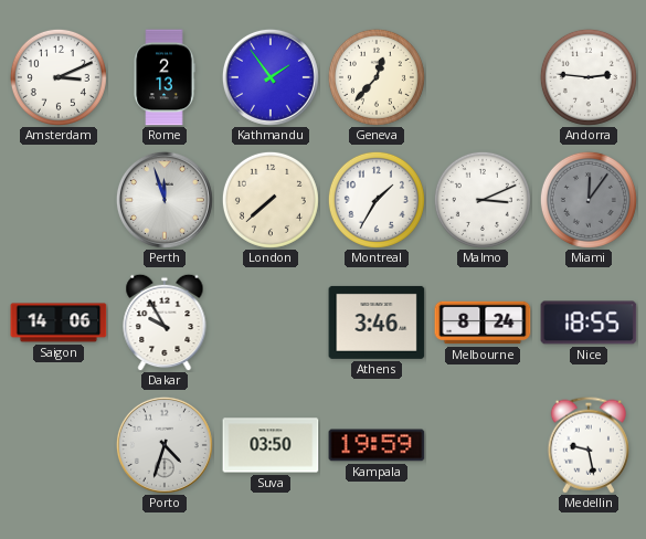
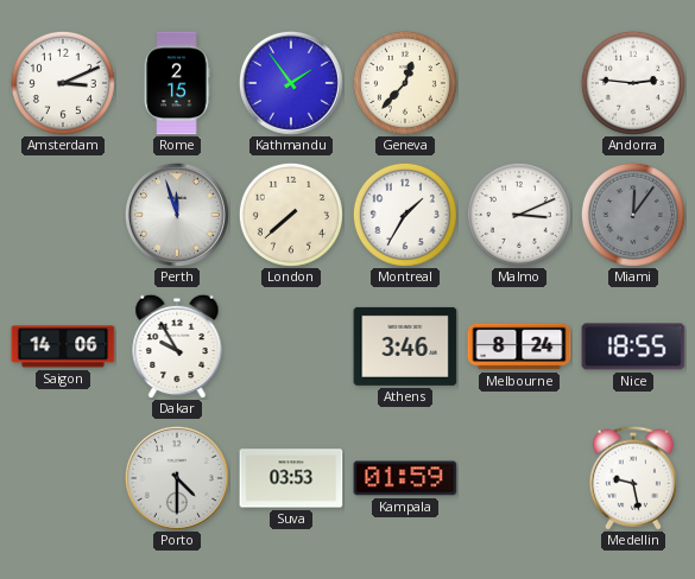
Rome: 2:13 -> 2:15
Porto: 4:33 -> 4:30
Suva: 03:50 -> 03:53
Kampala: 19:59 -> 01:59
